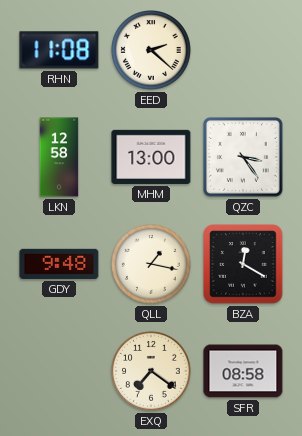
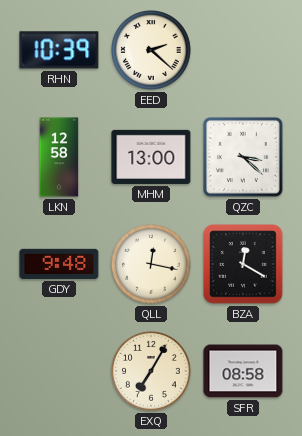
RHN: 11:08 -> 10:39
QZC: 3:24 -> 3:22
QLL: 1:17 -> 12:17
EXQ: 7:21 -> 7:05
